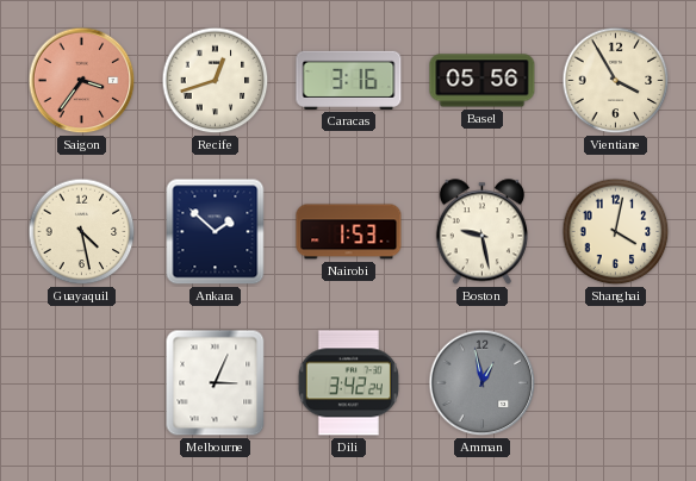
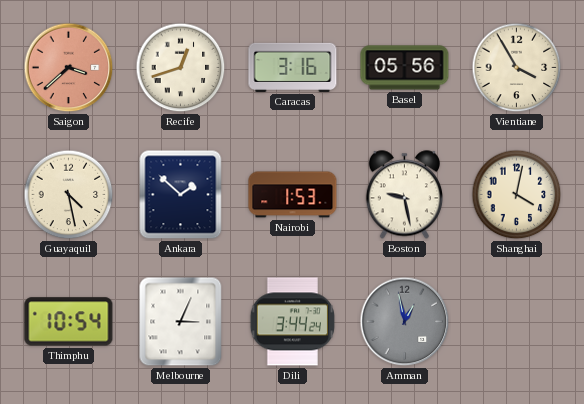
Saigon: 3:36 -> 3:38
Thimphu: none -> 10:54
Dili: 3:42 -> 3:44
